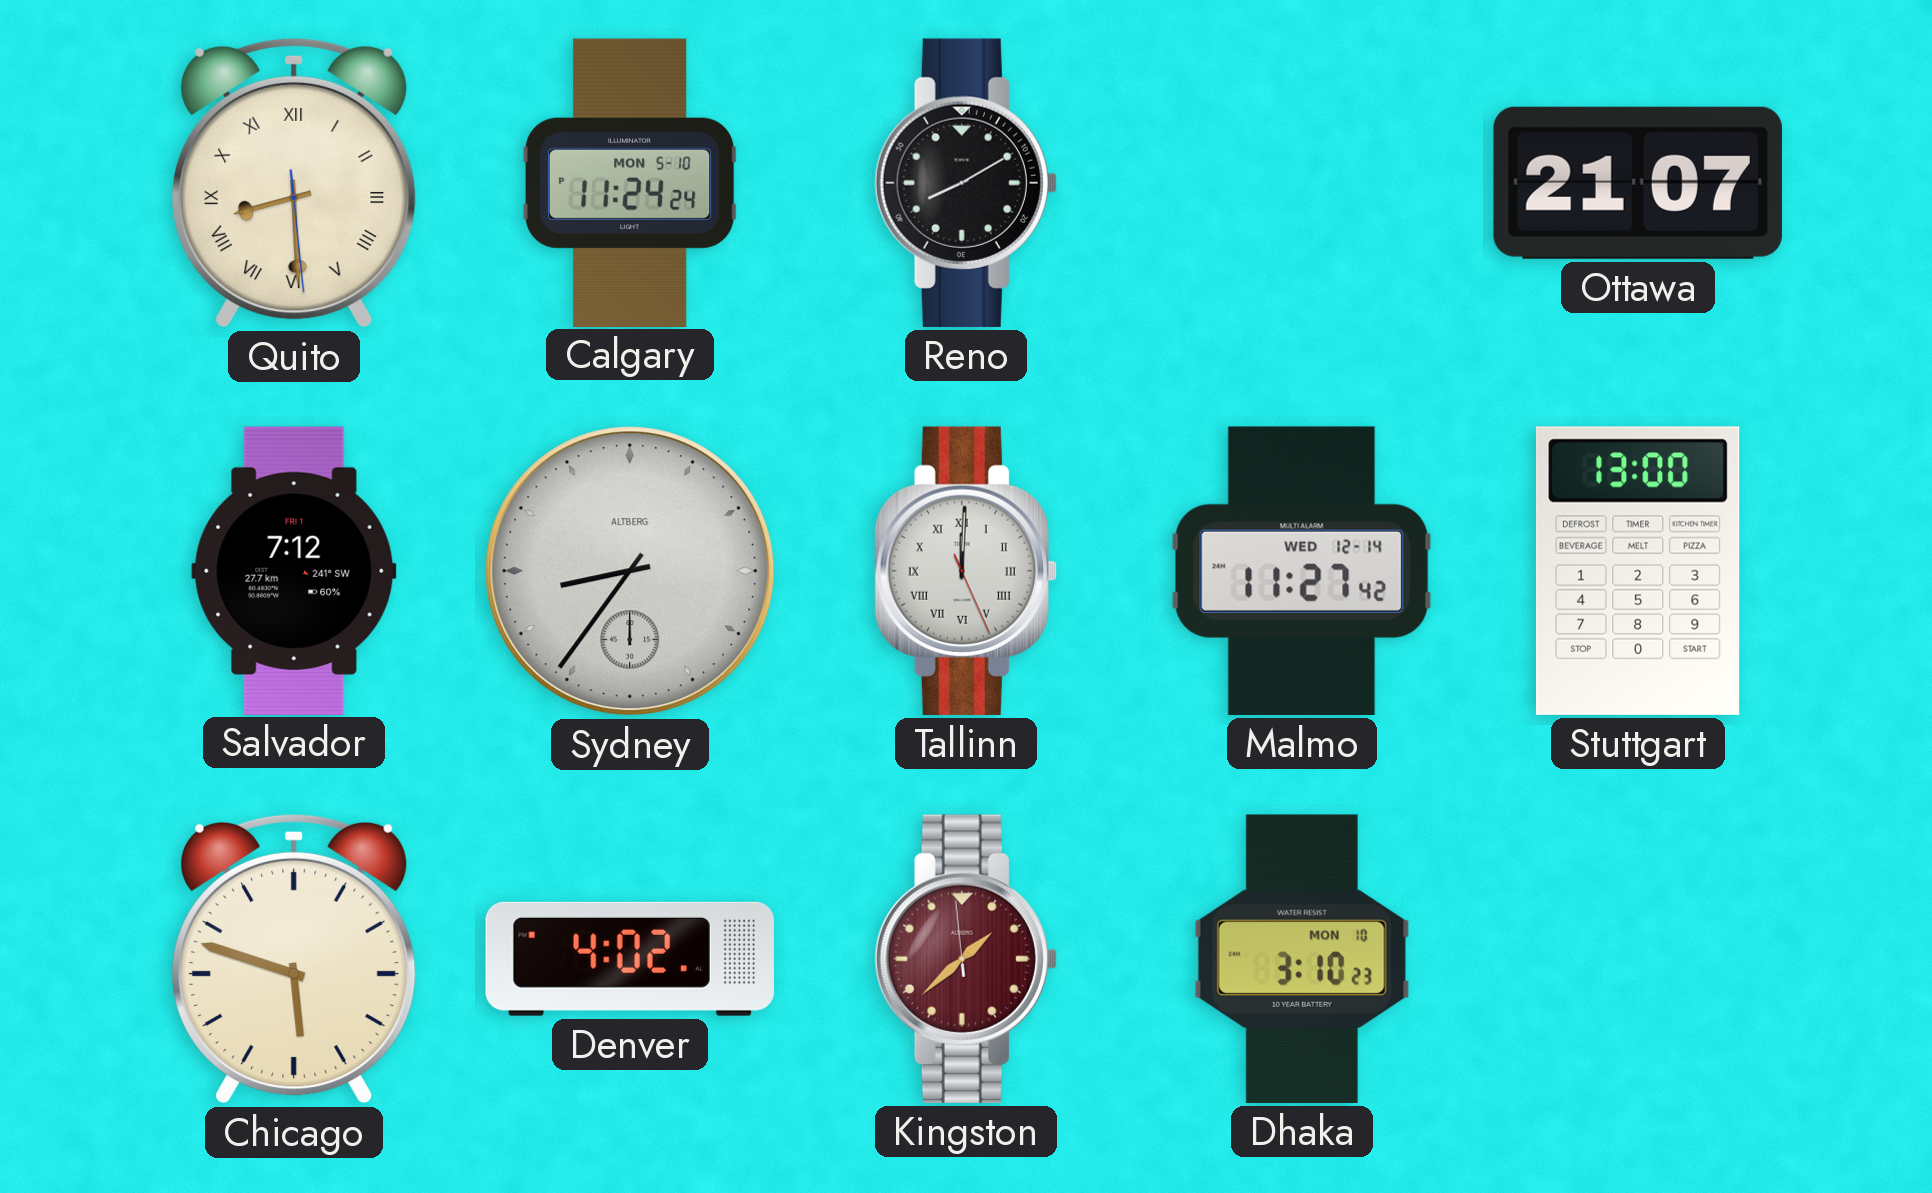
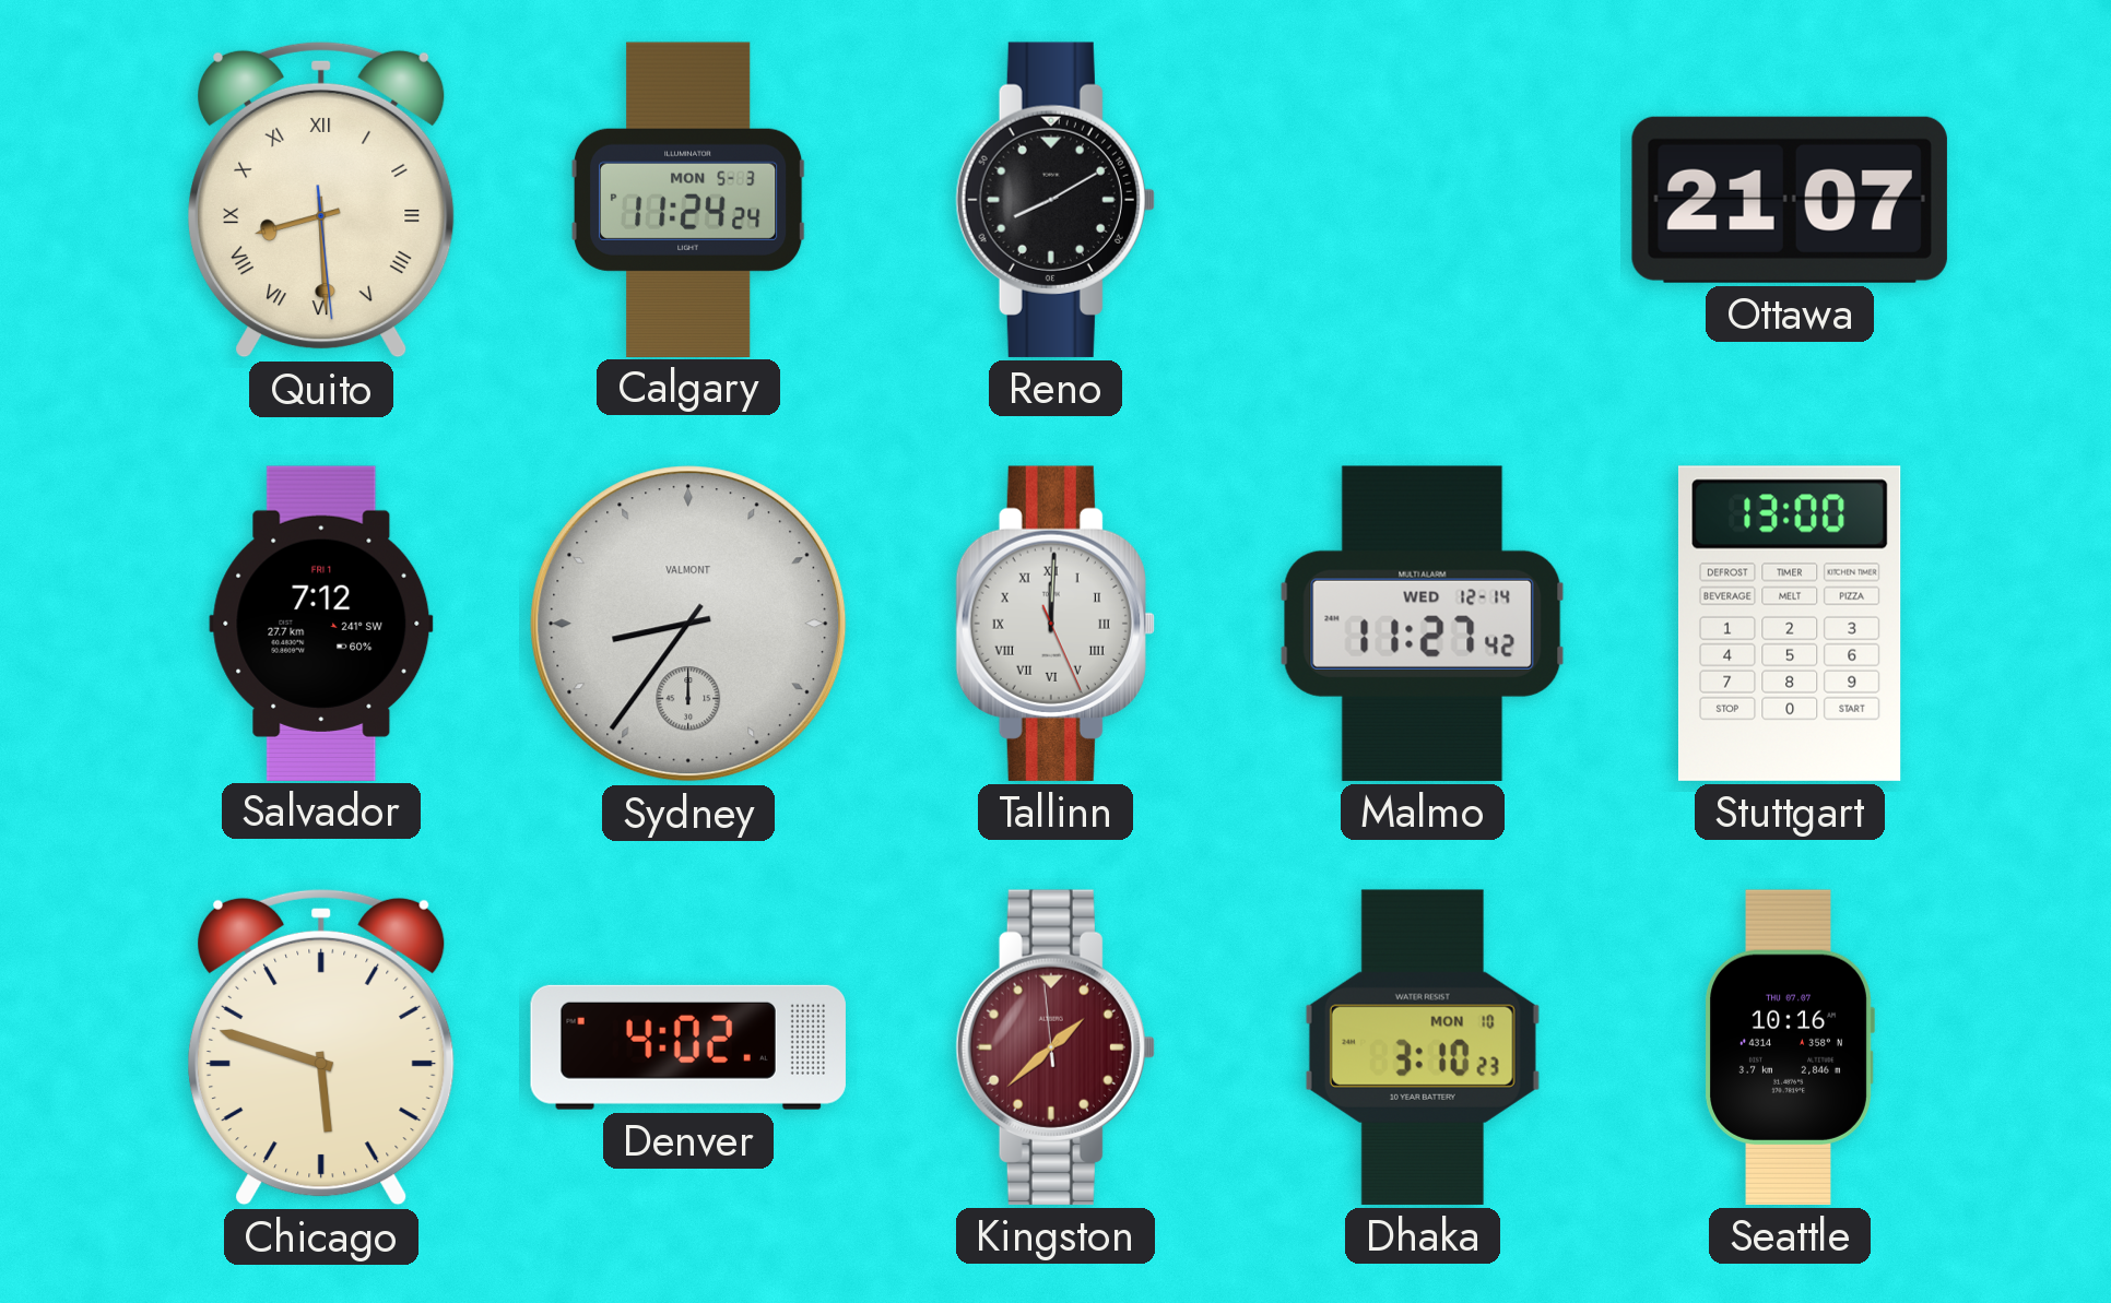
Calgary date: MON 5-10 -> MON 5-3
Sydney brand: ALTBERG -> VALMONT
Seattle: none -> 10:16
